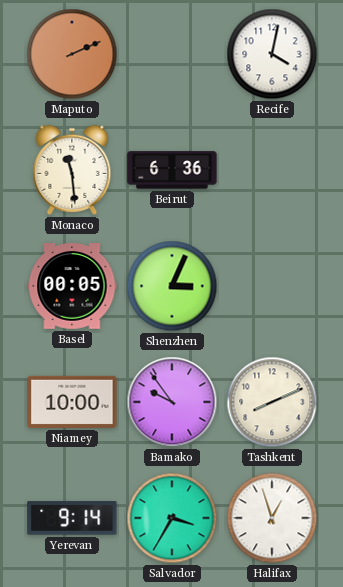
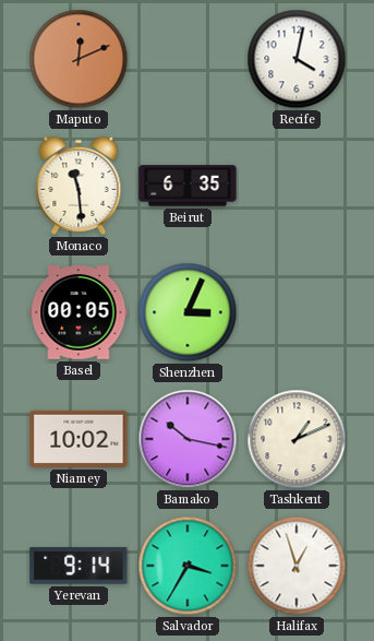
Maputo: 2:11 -> 12:11
Beirut: 6:36 -> 6:35
Niamey: 10:00 -> 10:02
Bamako: 9:54 -> 10:17
Tashkent: 8:11 -> 1:11
